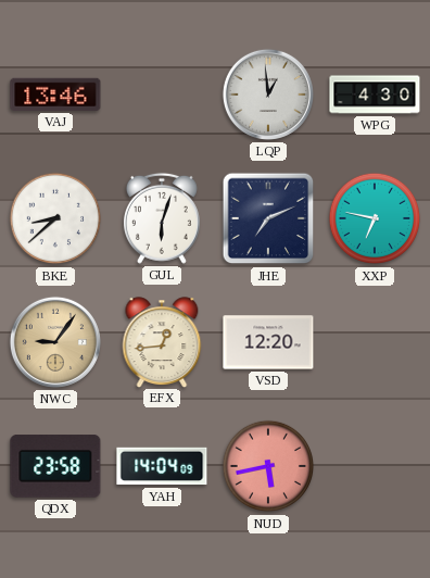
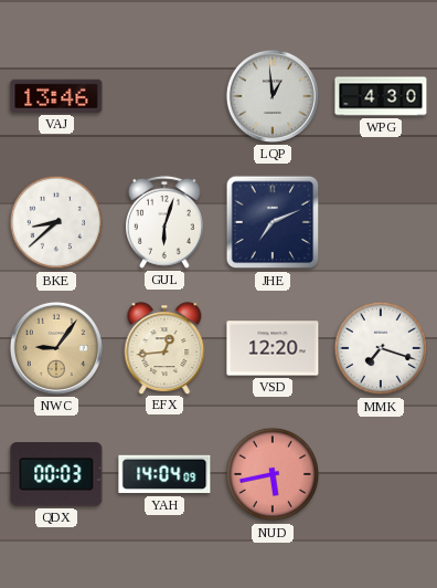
XXP: 6:47 -> none
MMK: none -> 7:18
QDX: 23:58 -> 00:03
